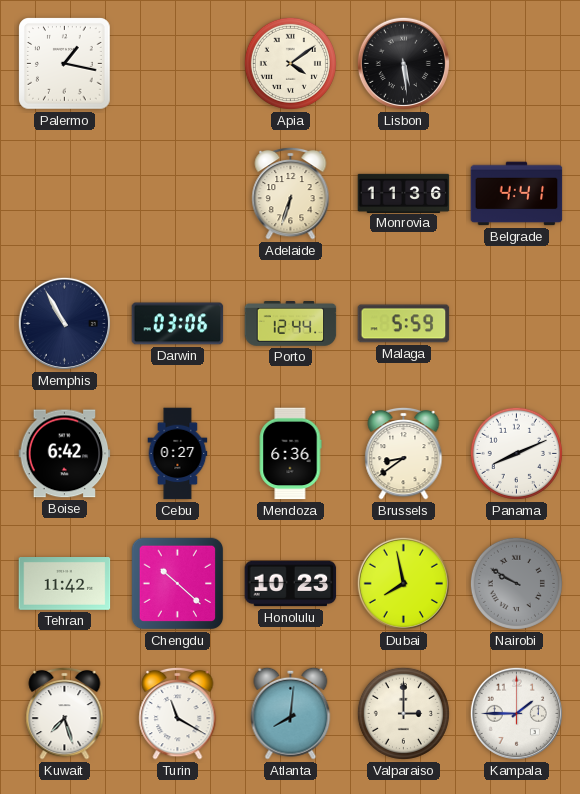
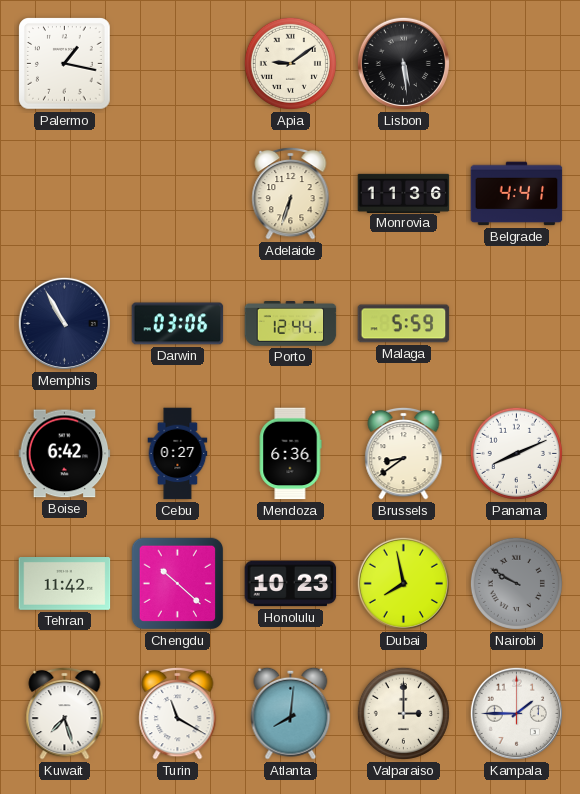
Apia: 4:09 -> 9:09
